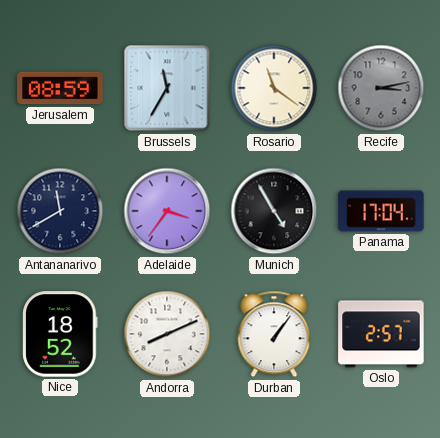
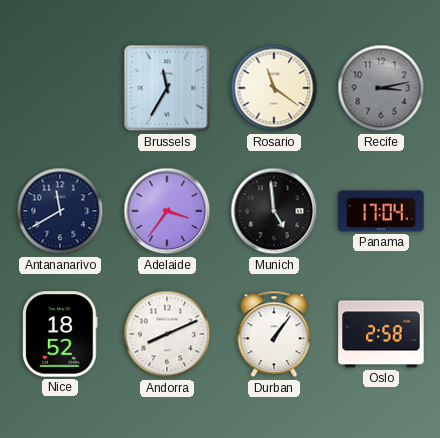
Jerusalem: 08:59 -> none
Munich: 4:55 -> 4:59
Oslo: 2:57 -> 2:58
